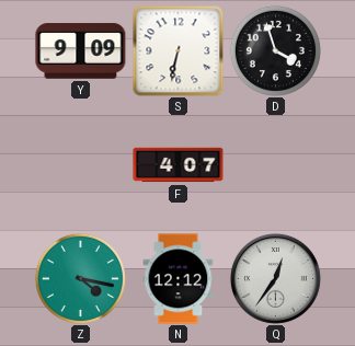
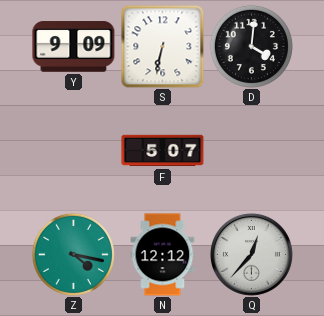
D: 3:57 -> 4:01
F: 4:07 -> 5:07
Q: 12:36 -> 12:37
